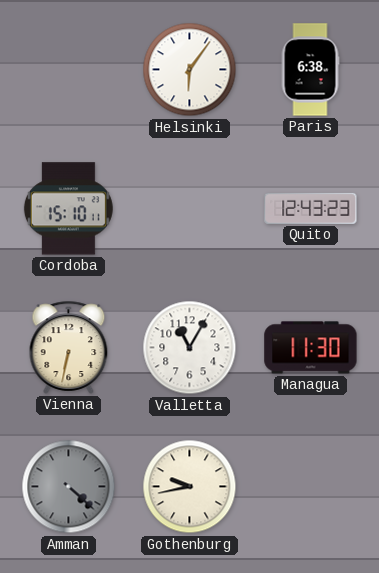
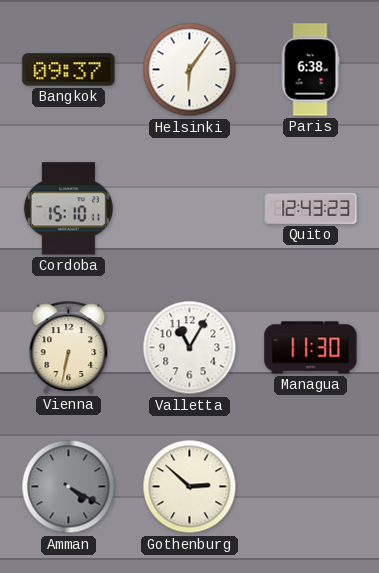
Bangkok: none -> 09:37
Amman: 4:22 -> 4:20
Gothenburg: 9:43 -> 2:52
